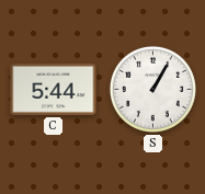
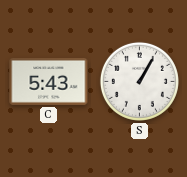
C: 5:44 -> 5:43
